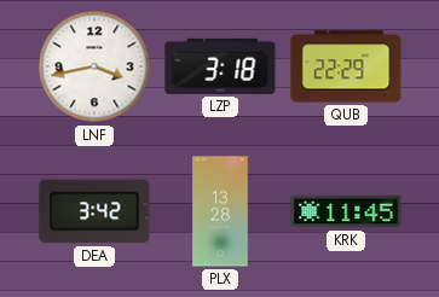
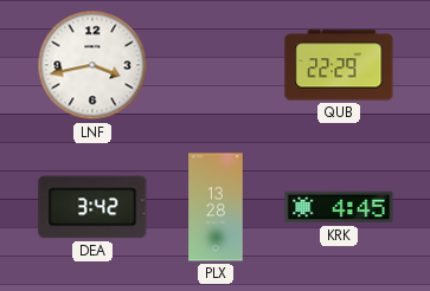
LZP: 3:18 -> none
KRK: 11:45 -> 4:45
